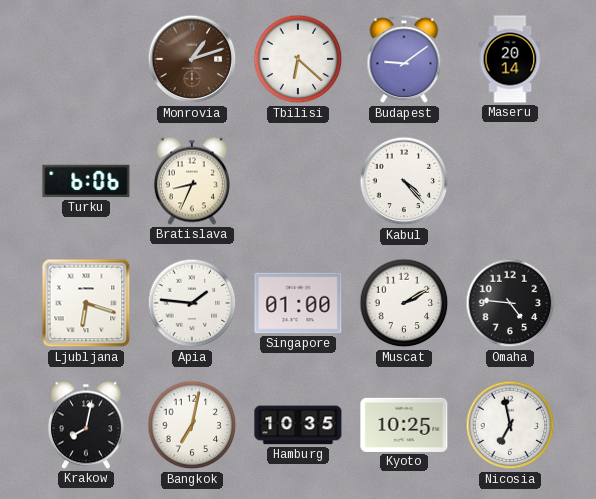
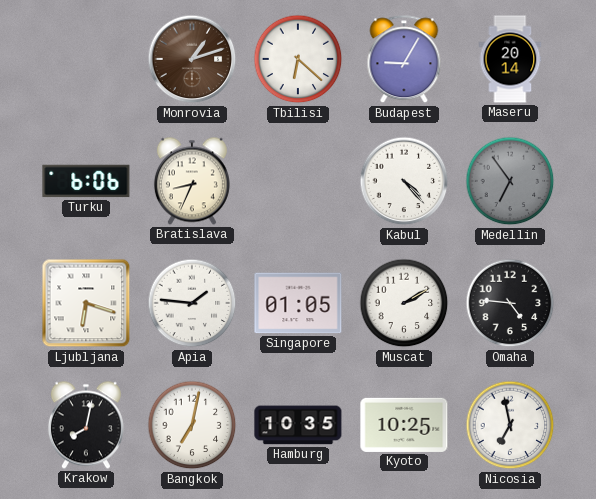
Budapest: 9:09 -> 9:05
Medellin: none -> 6:54
Singapore: 01:00 -> 01:05
